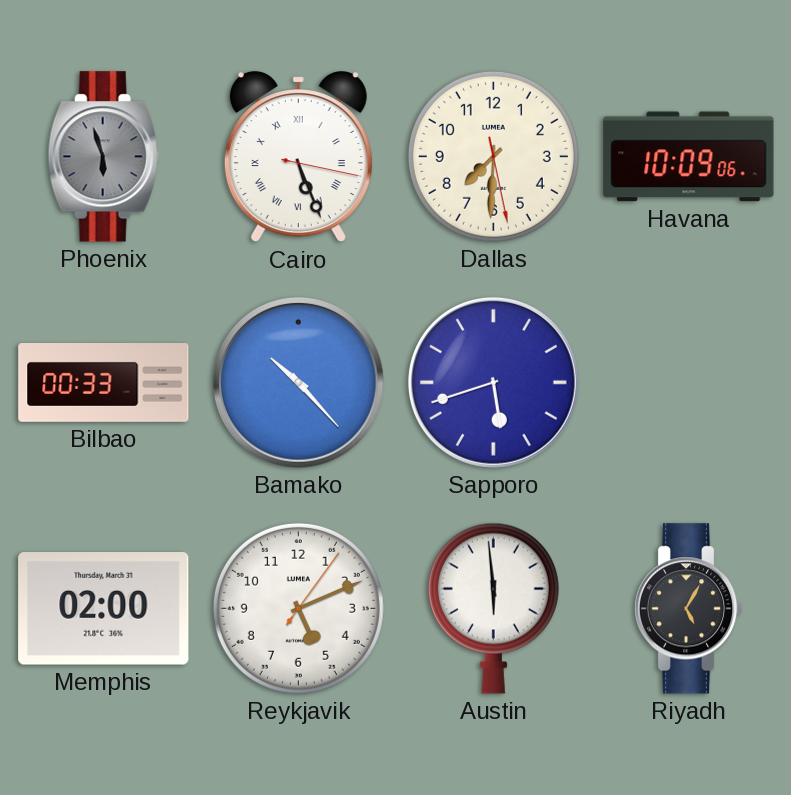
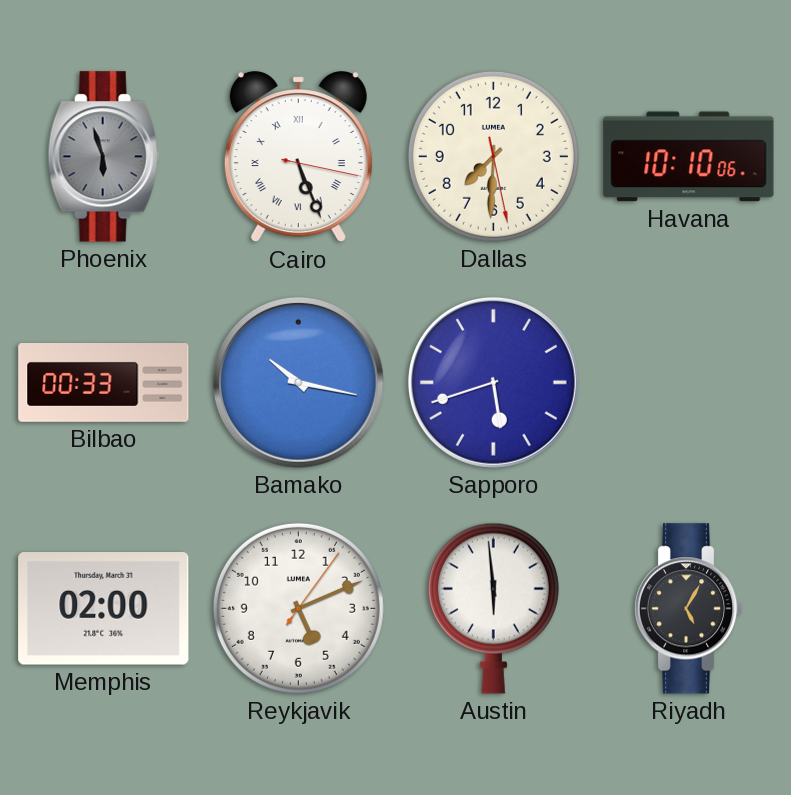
Havana: 10:09 -> 10:10
Bamako: 10:23 -> 10:17
